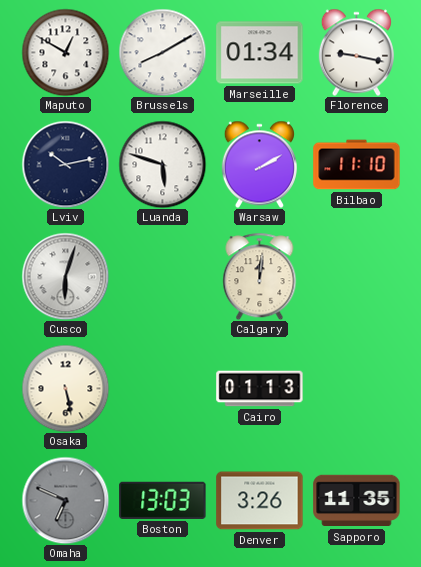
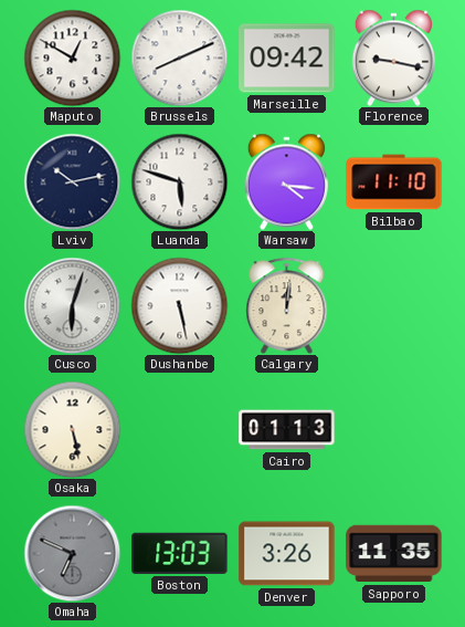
Brussels: 8:10 -> 8:11
Marseille: 01:34 -> 09:42
Warsaw: 2:10 -> 4:16
Dushanbe: none -> 5:28
